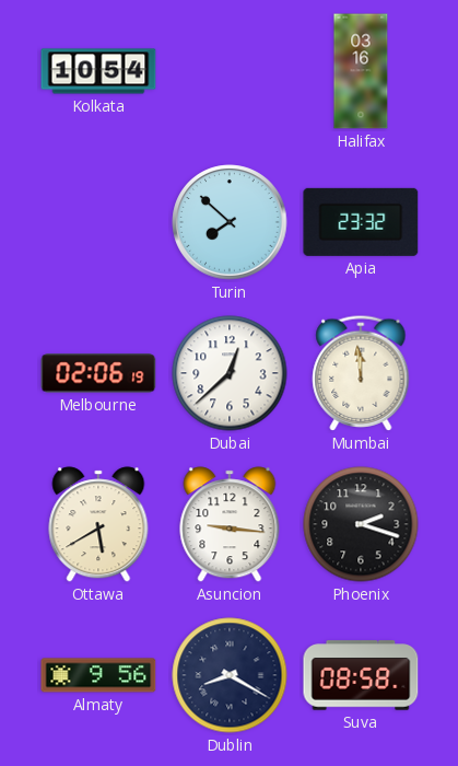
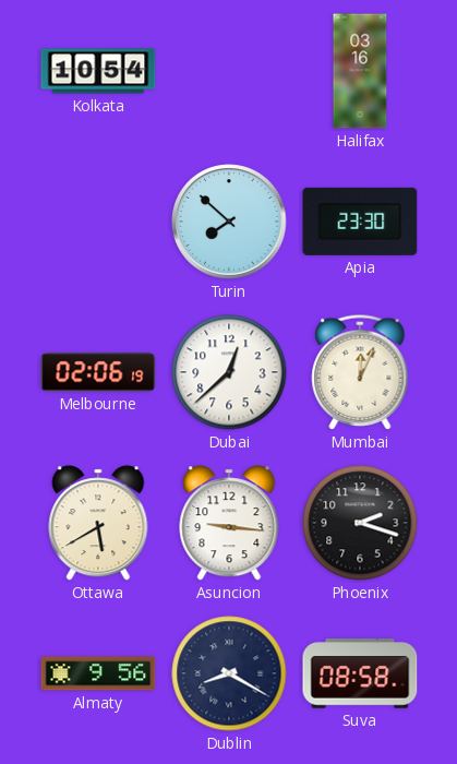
Apia: 23:32 -> 23:30
Mumbai: 11:59 -> 12:04
